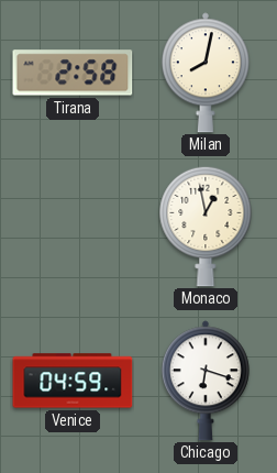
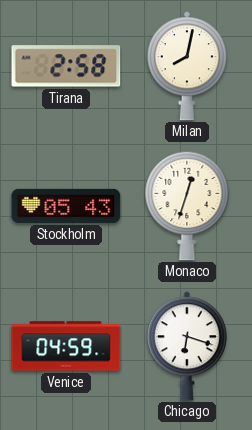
Stockholm: none -> 05:43
Monaco: 12:58 -> 12:33
